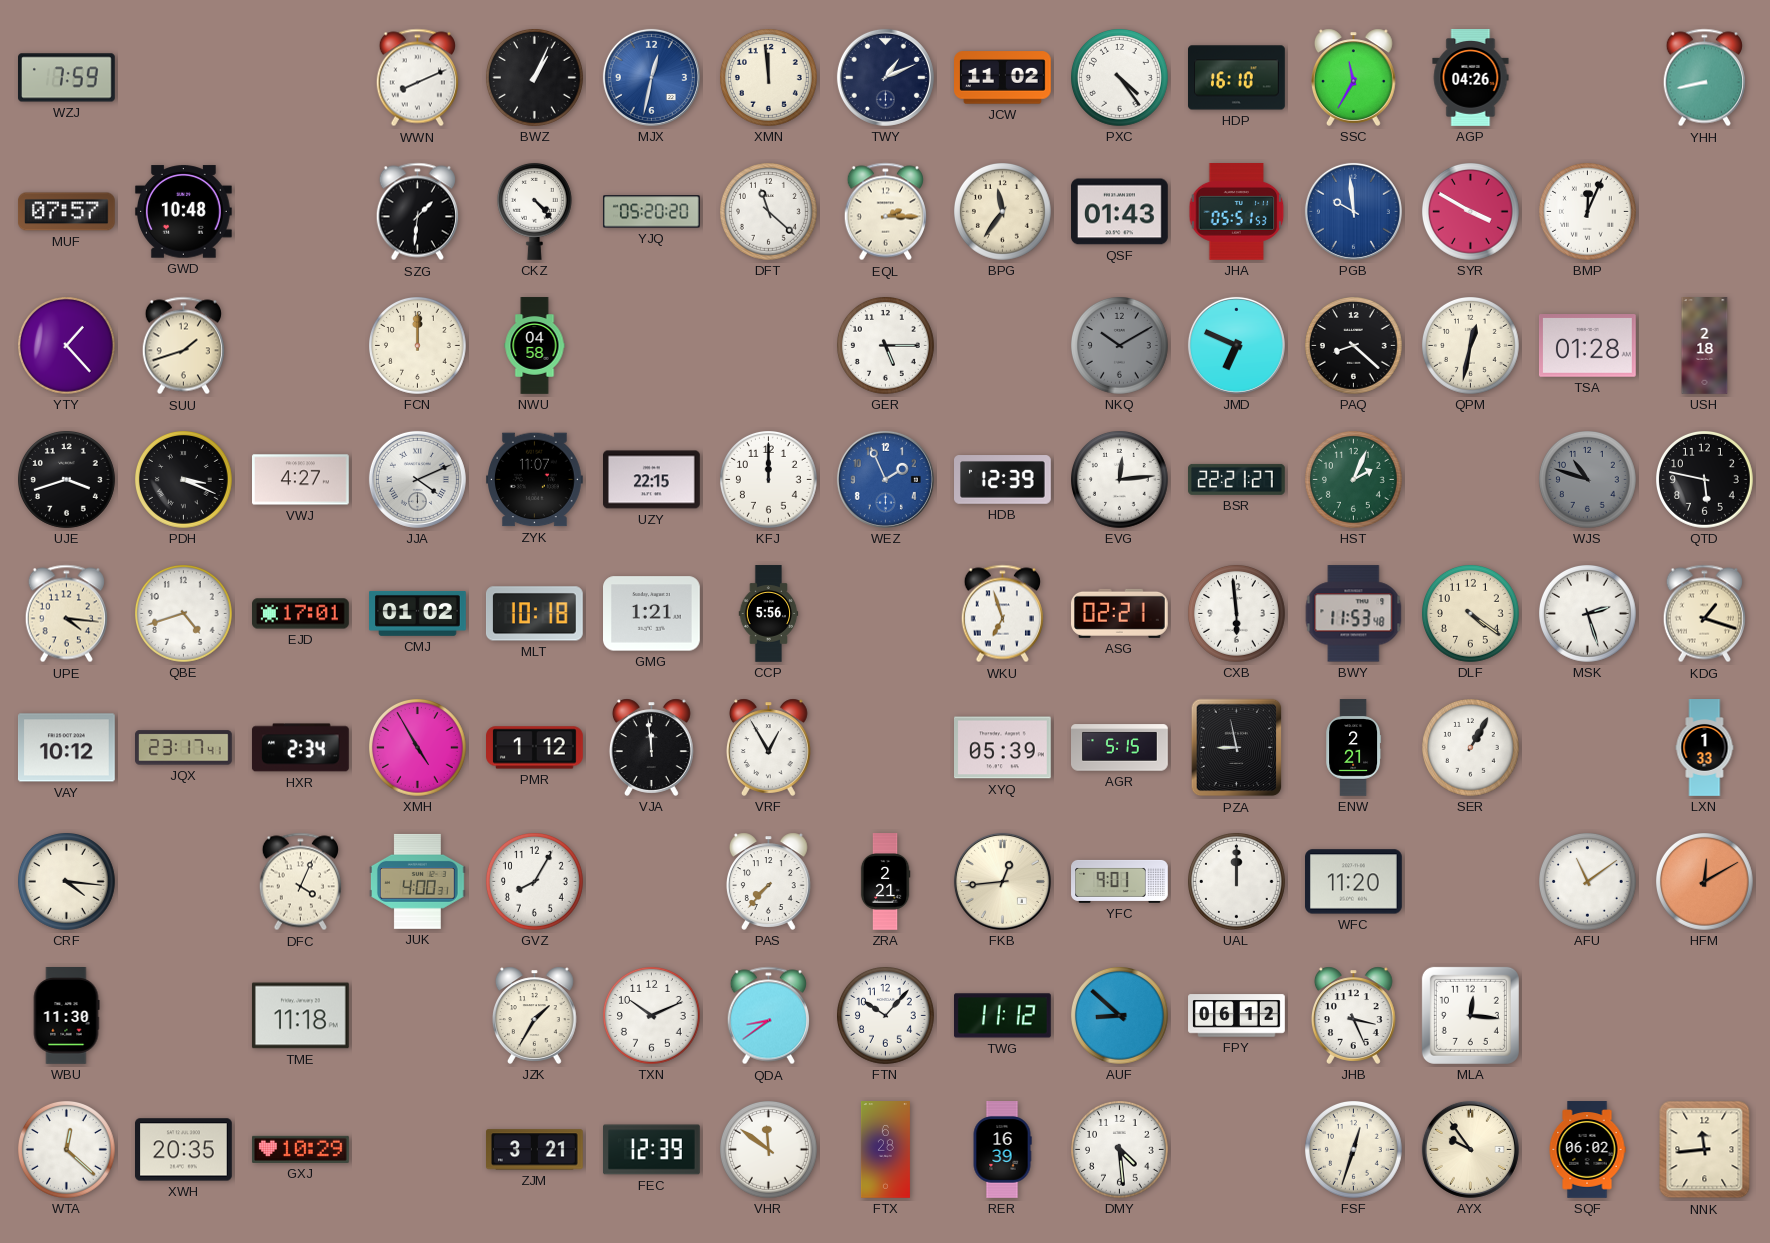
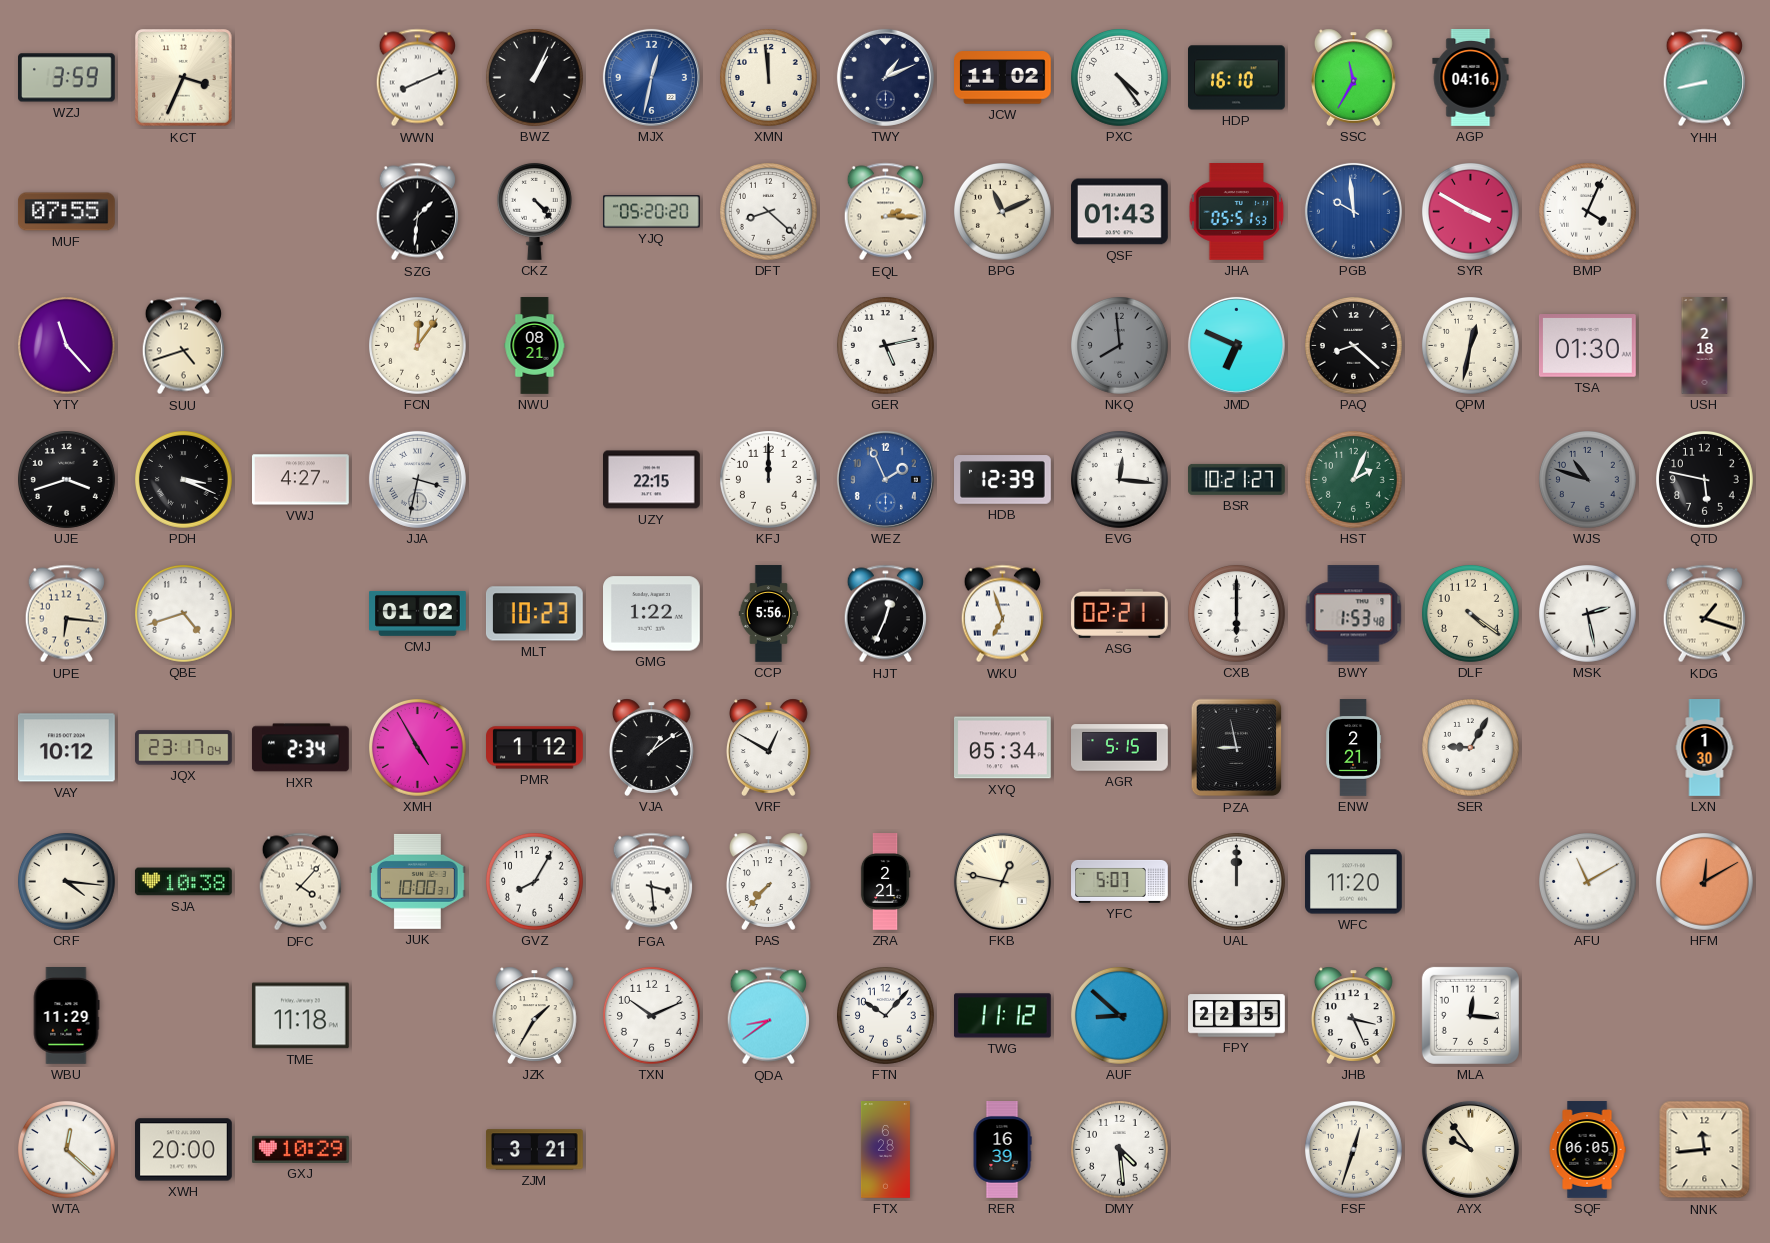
WZJ: 7:59 -> 3:59
KCT: none -> 3:34
AGP: 04:26 -> 04:16
MUF: 07:57 -> 07:55
GWD: 10:48 -> none
DFT: 11:22 -> 8:22
BPG: 11:36 -> 11:11
BMP: 12:04 -> 4:04
YTY: 1:23 -> 11:23
SUU: 1:42 -> 4:42
FCN: 12:00 -> 12:06
NWU: 04:58 -> 08:21
GER: 5:15 -> 5:13
NKQ: 10:10 -> 7:59
TSA: 01:28 -> 01:30
JJA: 4:11 -> 3:32
ZYK: 11:07 -> none
EVG: 12:14 -> 12:16
BSR: 22:21 -> 10:21
UPE: 4:16 -> 6:16
EJD: 17:01 -> none
MLT: 10:18 -> 10:23
GMG: 1:21 -> 1:22
HJT: none -> 12:34
CXB: 5:59 -> 6:00
BWY: 11:53 -> 1:53
MSK: 2:27 -> 2:28
JQX: 23:17:41 -> 23:17:04
VJA: 11:59 -> 1:09
VRF: 12:55 -> 12:50
XYQ: 05:39 -> 05:34
SER: 1:05 -> 9:05
LXN: 1:33 -> 1:30
SJA: none -> 10:38
DFC: 4:04 -> 4:07
JUK: 4:00 -> 10:00
FGA: none -> 3:29
FKB: 12:44 -> 12:47
YFC: 9:01 -> 5:07
AFU: 11:09 -> 11:10
WBU: 11:30 -> 11:29
FPY: 06:12 -> 22:35
XWH: 20:35 -> 20:00
FEC: 12:39 -> none
VHR: 11:51 -> none
SQF: 06:02 -> 06:05
